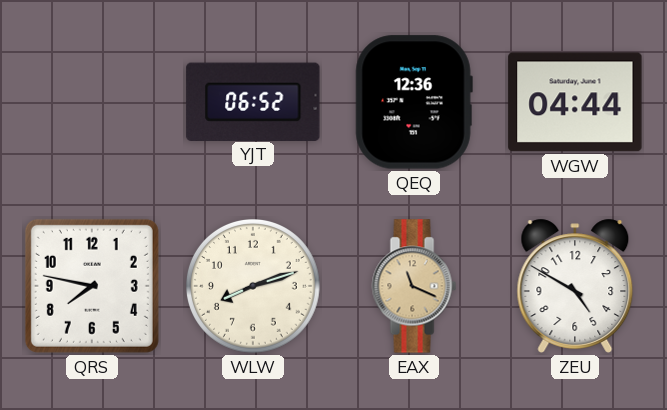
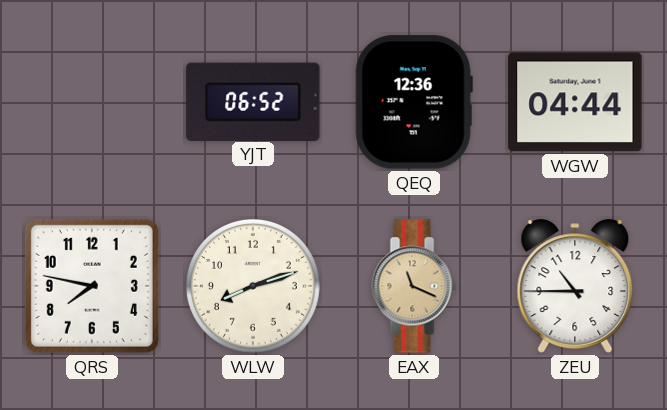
ZEU: 4:50 -> 10:45
